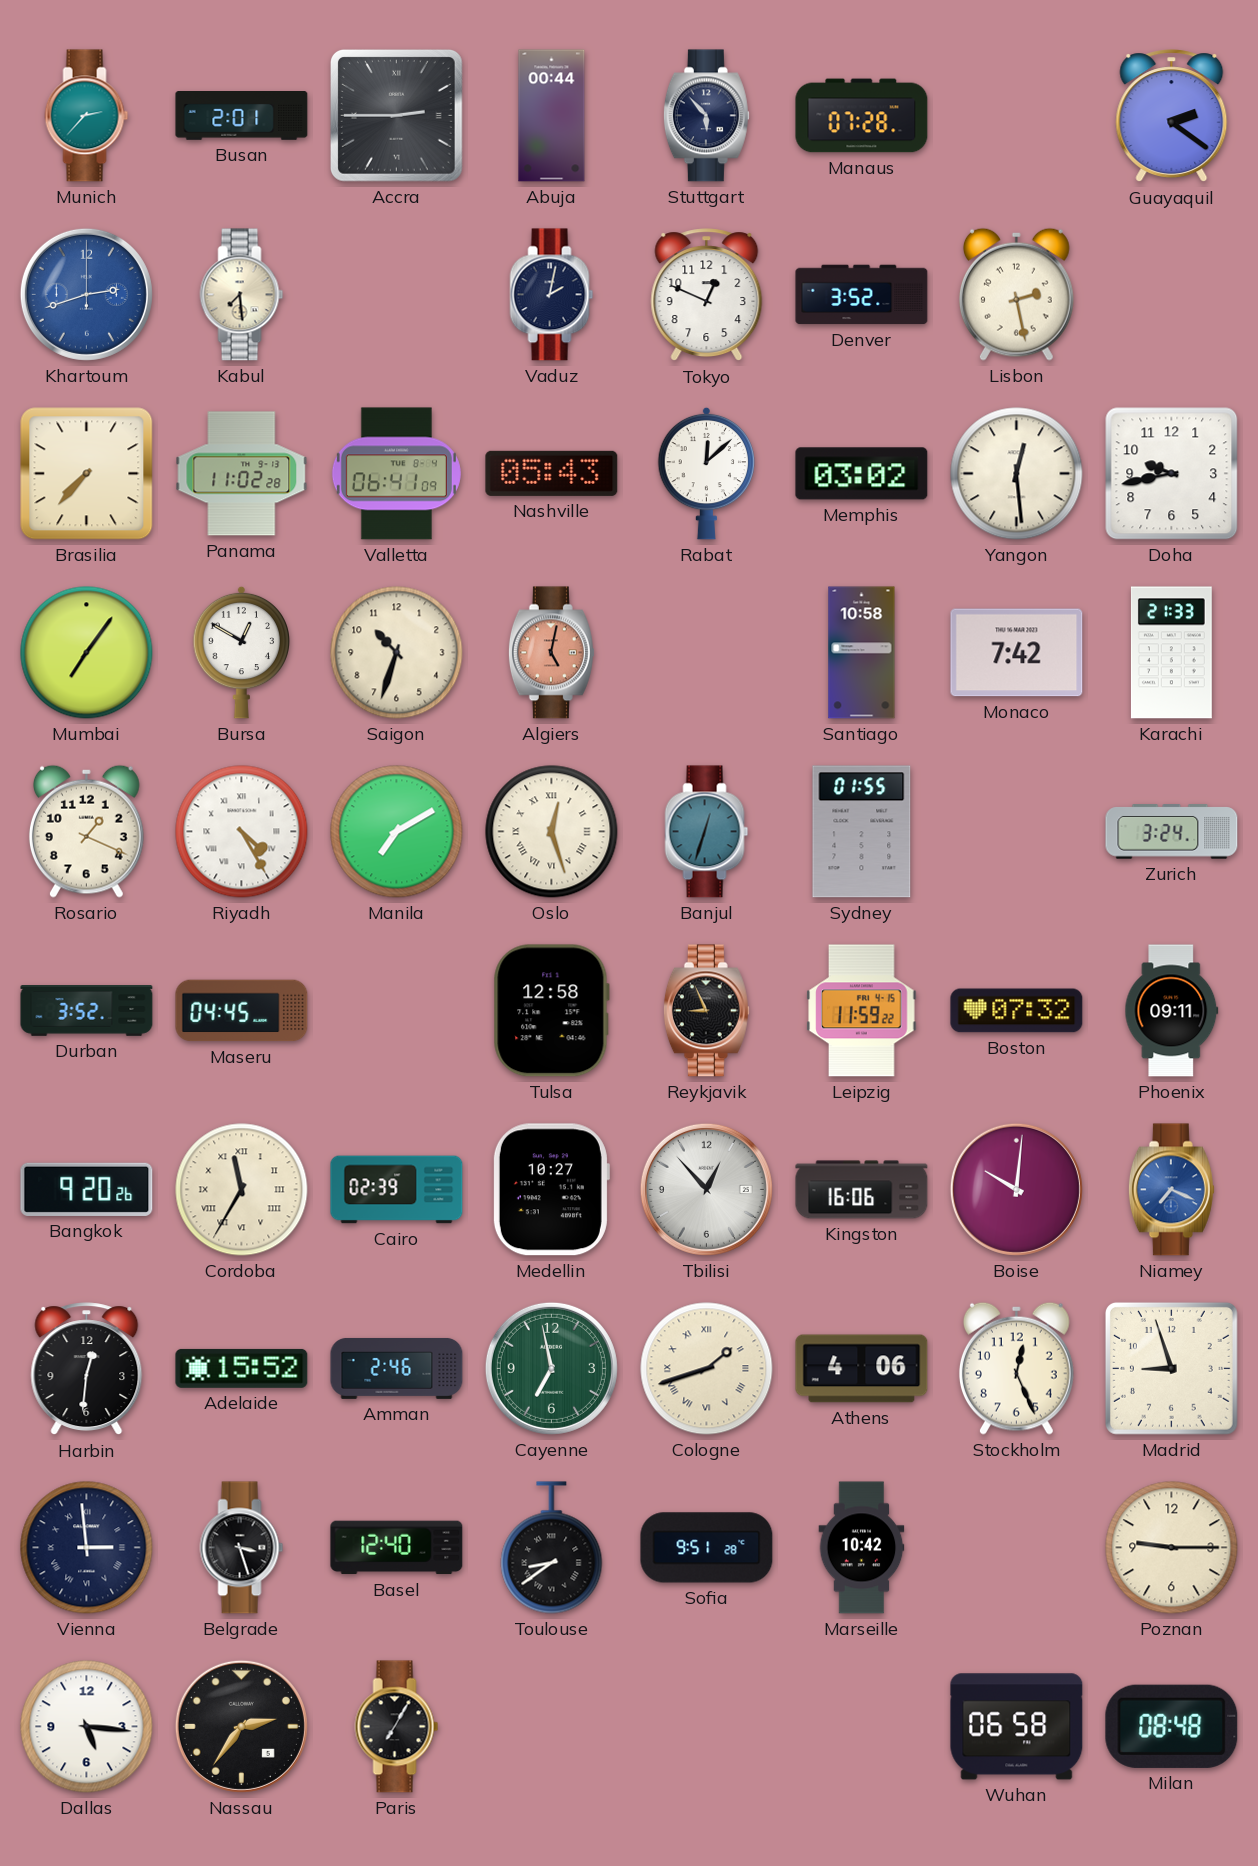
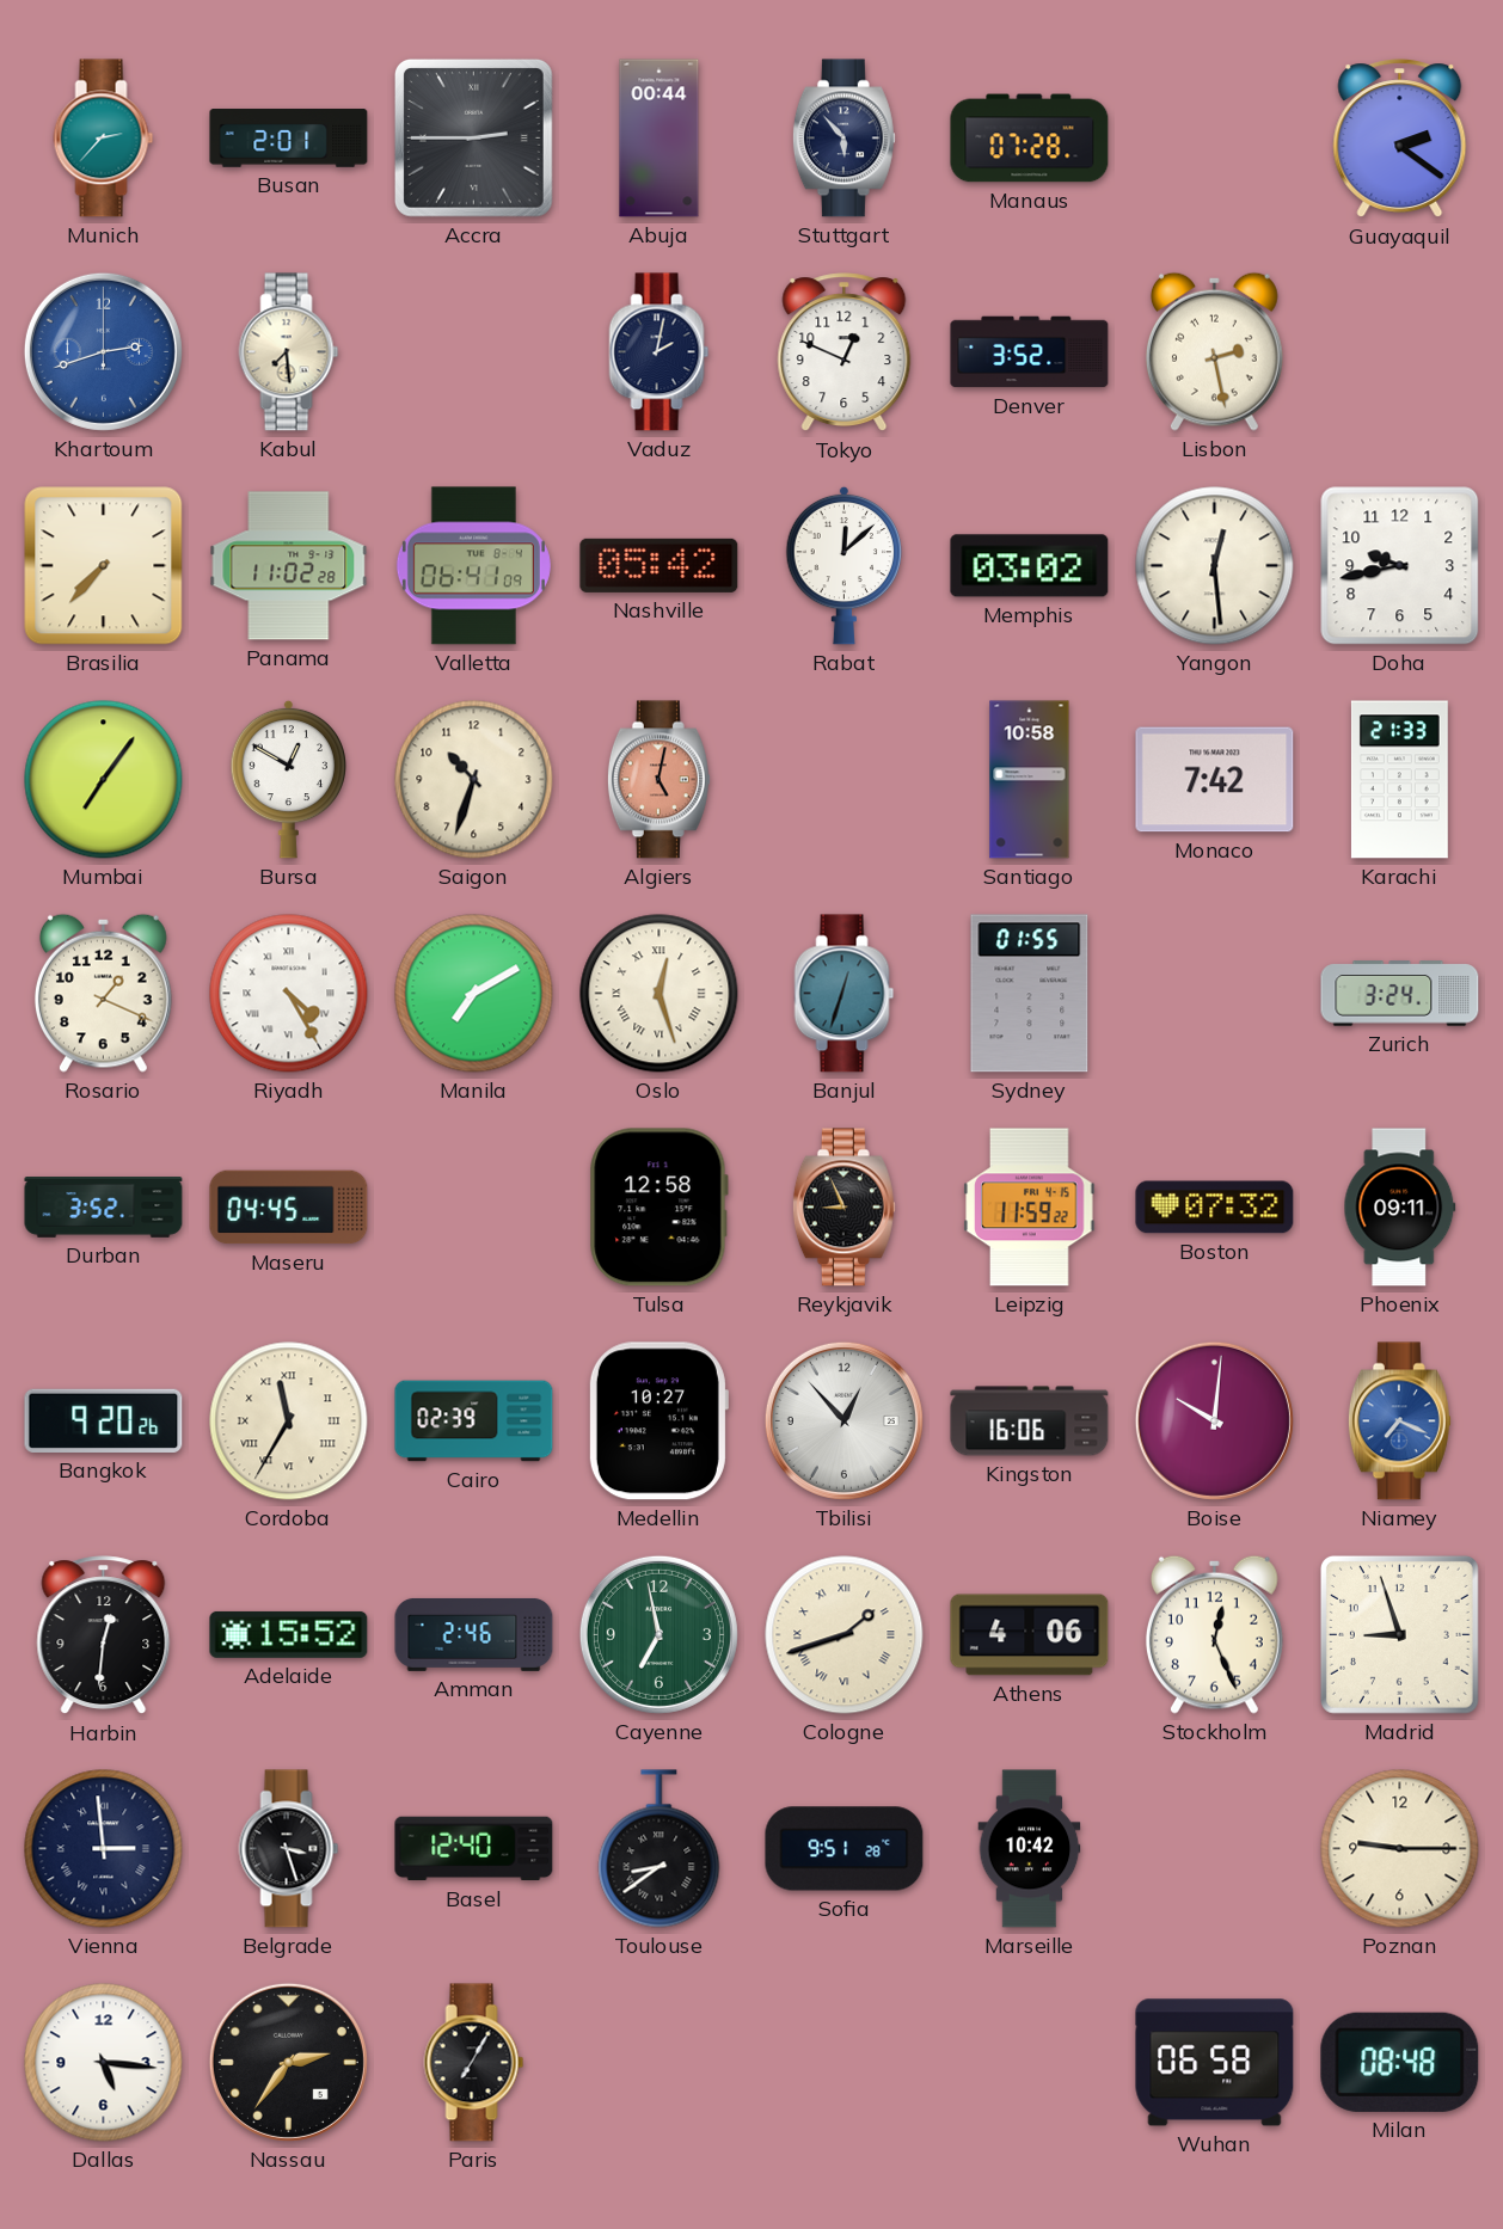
Nashville: 05:43 -> 05:42
